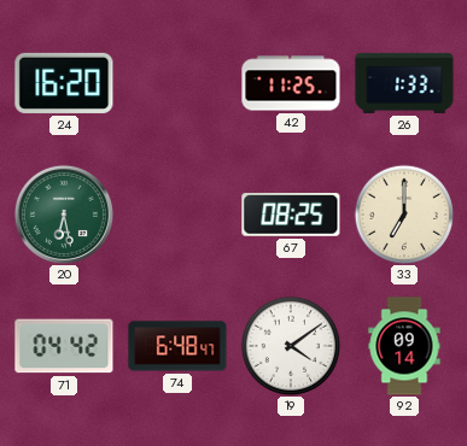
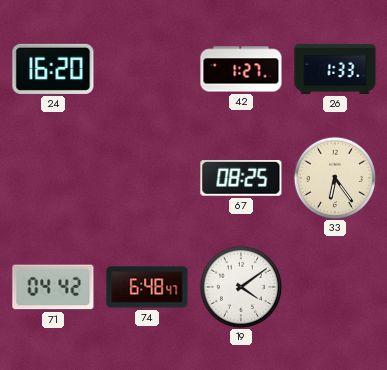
42: 11:25 -> 1:27
20: 6:28 -> none
33: 7:00 -> 6:24
92: 09:14 -> none
